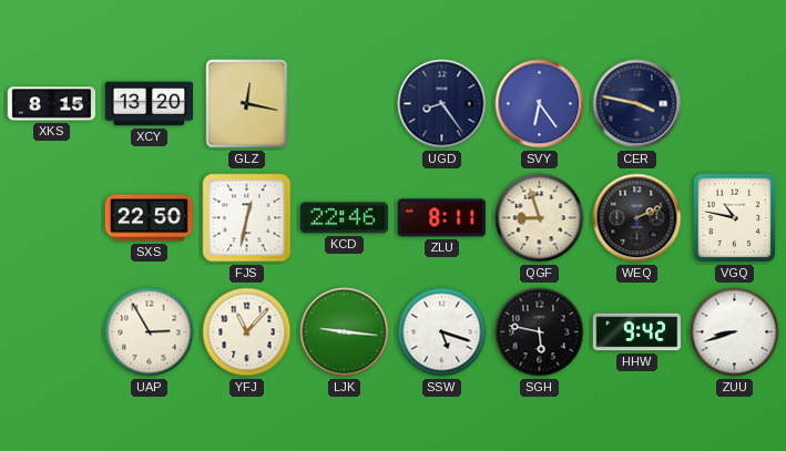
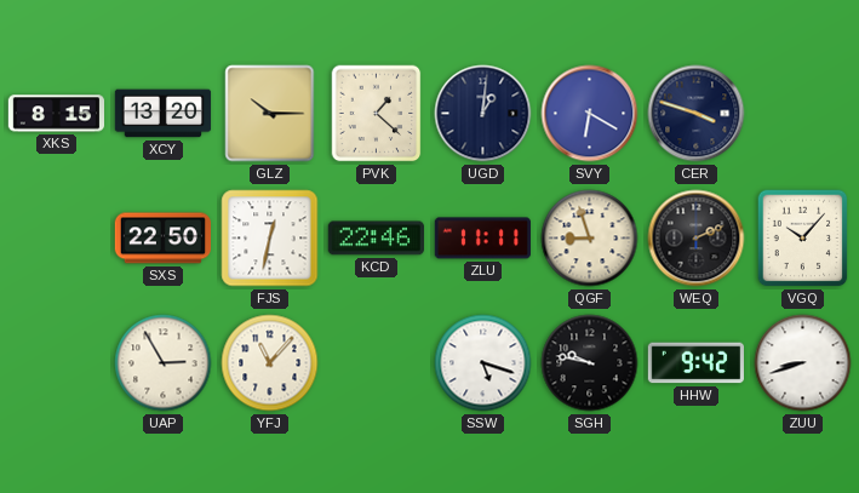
GLZ: 12:17 -> 10:15
PVK: none -> 1:22
UGD: 8:24 -> 1:01
SVY: 6:24 -> 6:20
CER: 3:47 -> 3:48
ZLU: 8:11 -> 11:11
VGQ: 10:47 -> 10:07
LJK: 9:16 -> none
SGH: 5:47 -> 9:47
